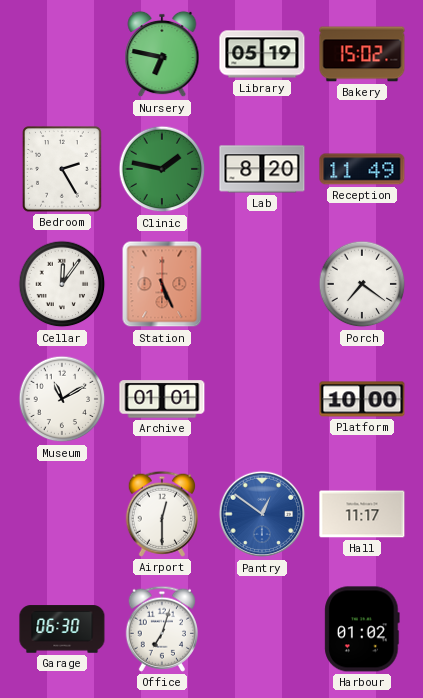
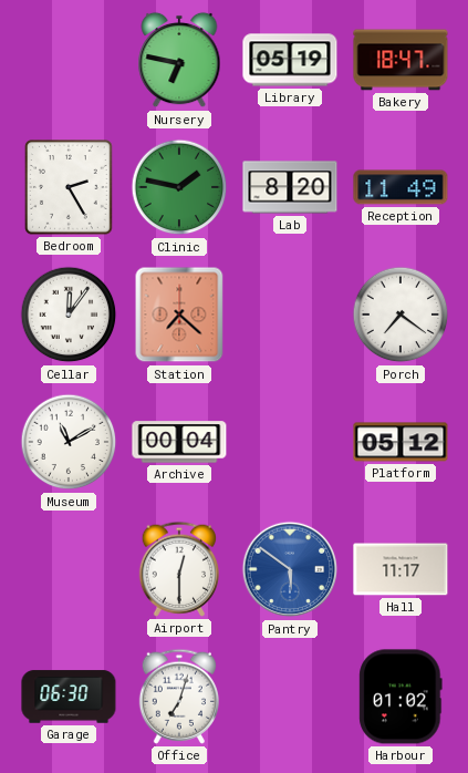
Bakery: 15:02 -> 18:47
Station: 5:26 -> 7:22
Archive: 01:01 -> 00:04
Platform: 10:00 -> 05:12
Pantry: 12:51 -> 5:51
